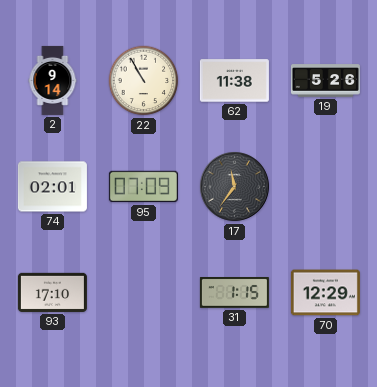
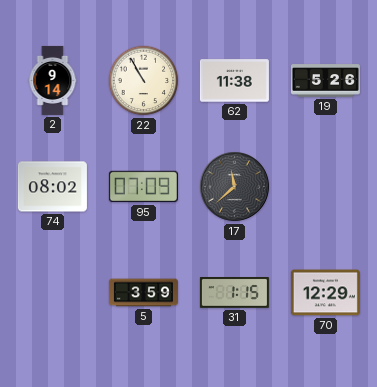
74: 02:01 -> 08:02
17: 11:36 -> 11:38
93: 17:10 -> none
5: none -> 3:59
